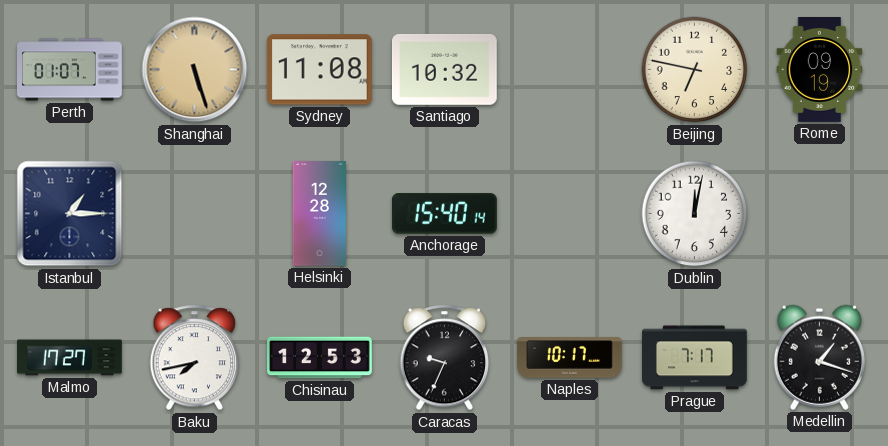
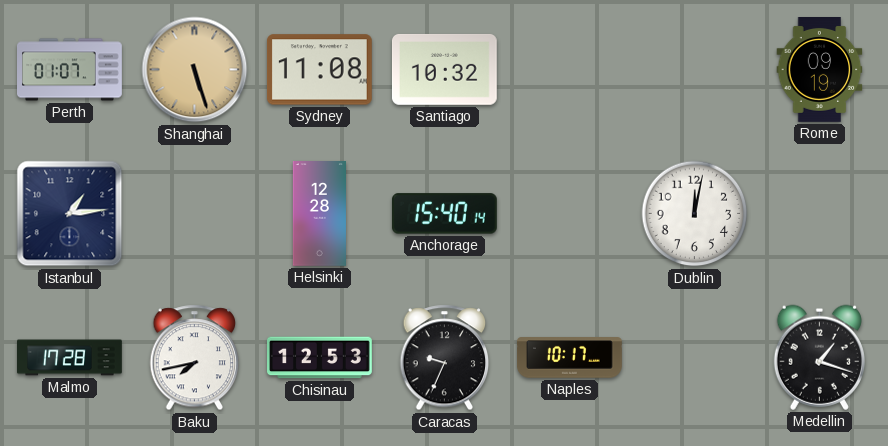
Beijing: 6:47 -> none
Istanbul: 1:15 -> 1:14
Malmo: 17:27 -> 17:28
Prague: 7:17 -> none
